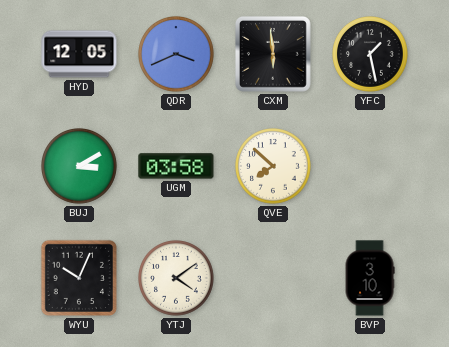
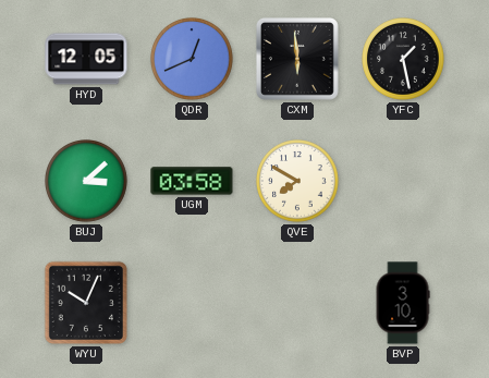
QDR: 3:41 -> 12:41
BUJ: 3:10 -> 3:08
QVE: 7:52 -> 7:50
YTJ: 4:09 -> none
